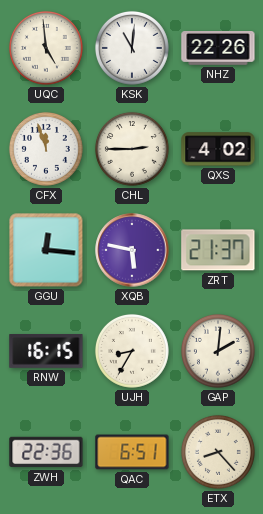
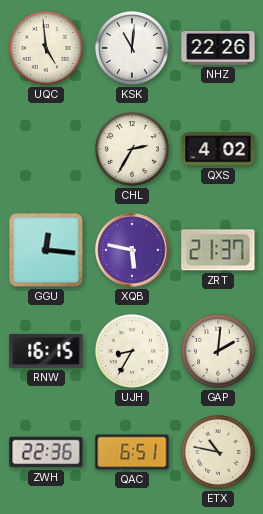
CFX: 11:57 -> none
CHL: 2:45 -> 2:35
ETX: 8:23 -> 10:47
